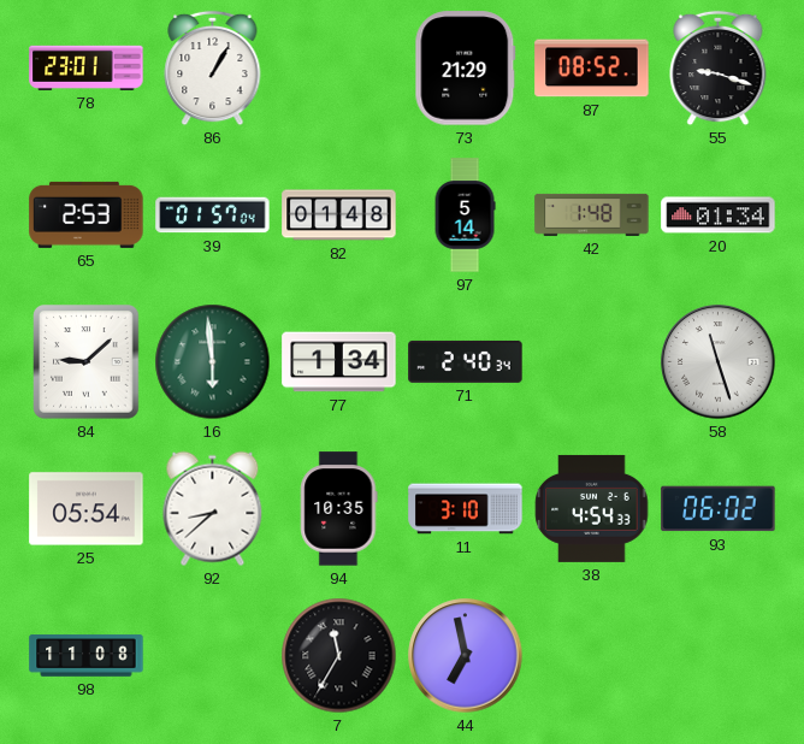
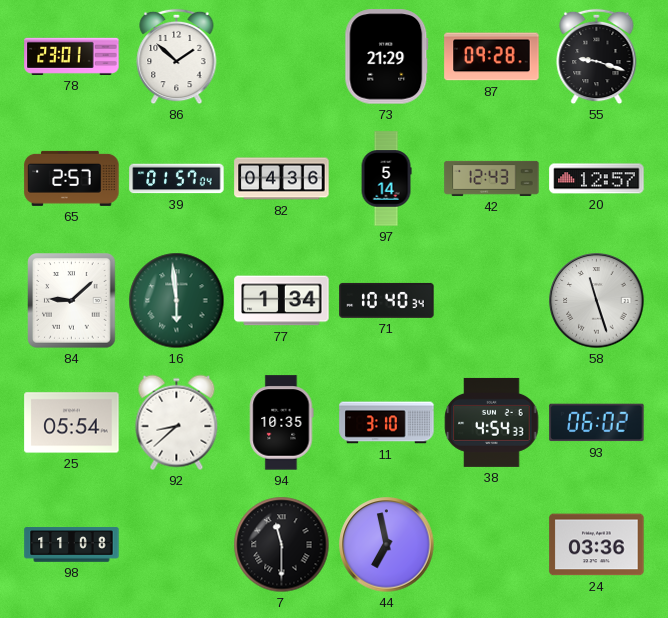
86: 1:05 -> 1:52
87: 08:52 -> 09:28
65: 2:53 -> 2:57
82: 01:48 -> 04:36
42: 1:48 -> 12:43
20: 01:34 -> 12:57
71: 2:40 -> 10:40
7: 11:35 -> 11:30
24: none -> 03:36
